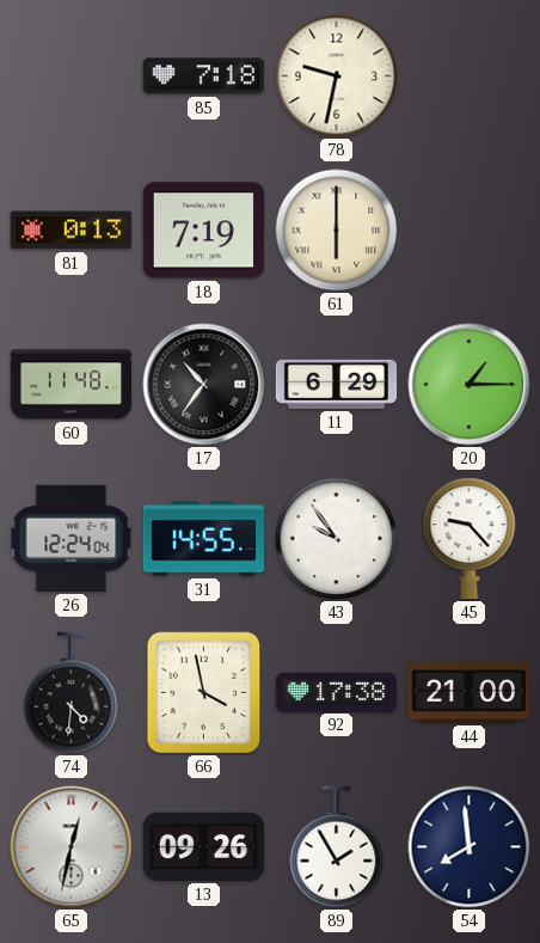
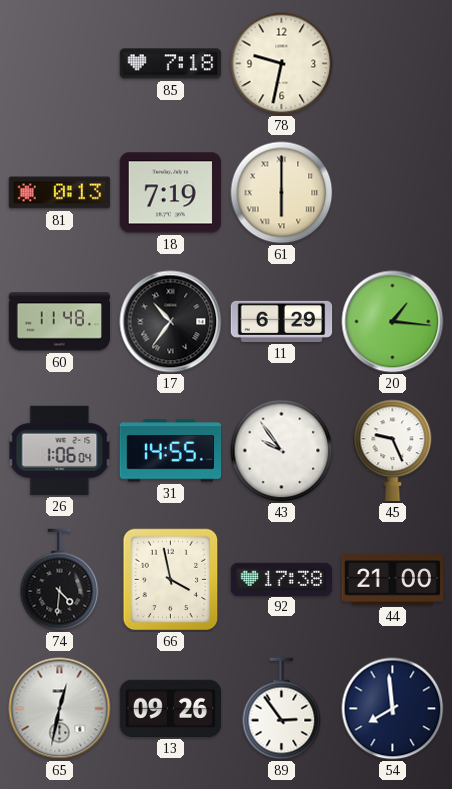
20: 1:15 -> 1:16
26: 12:24 -> 1:06
45: 9:23 -> 9:26
89: 1:55 -> 2:54
